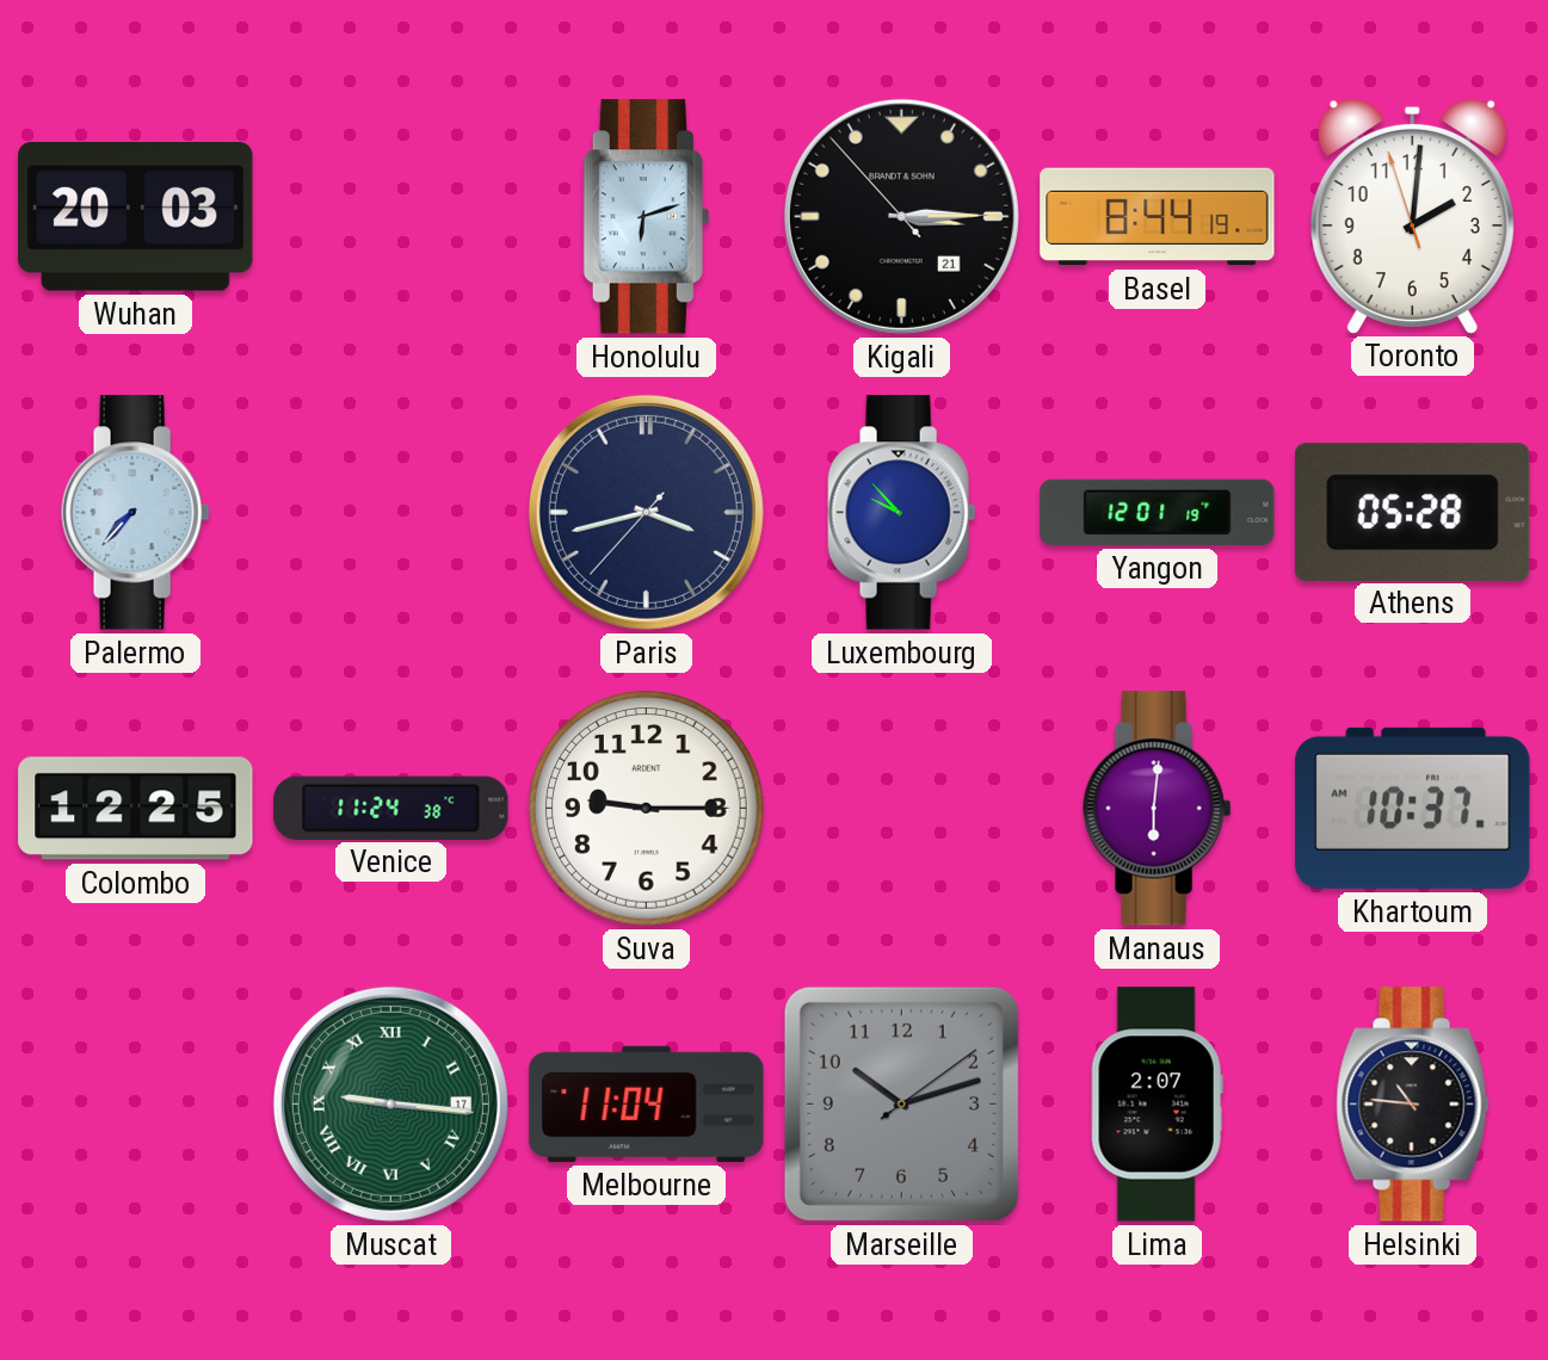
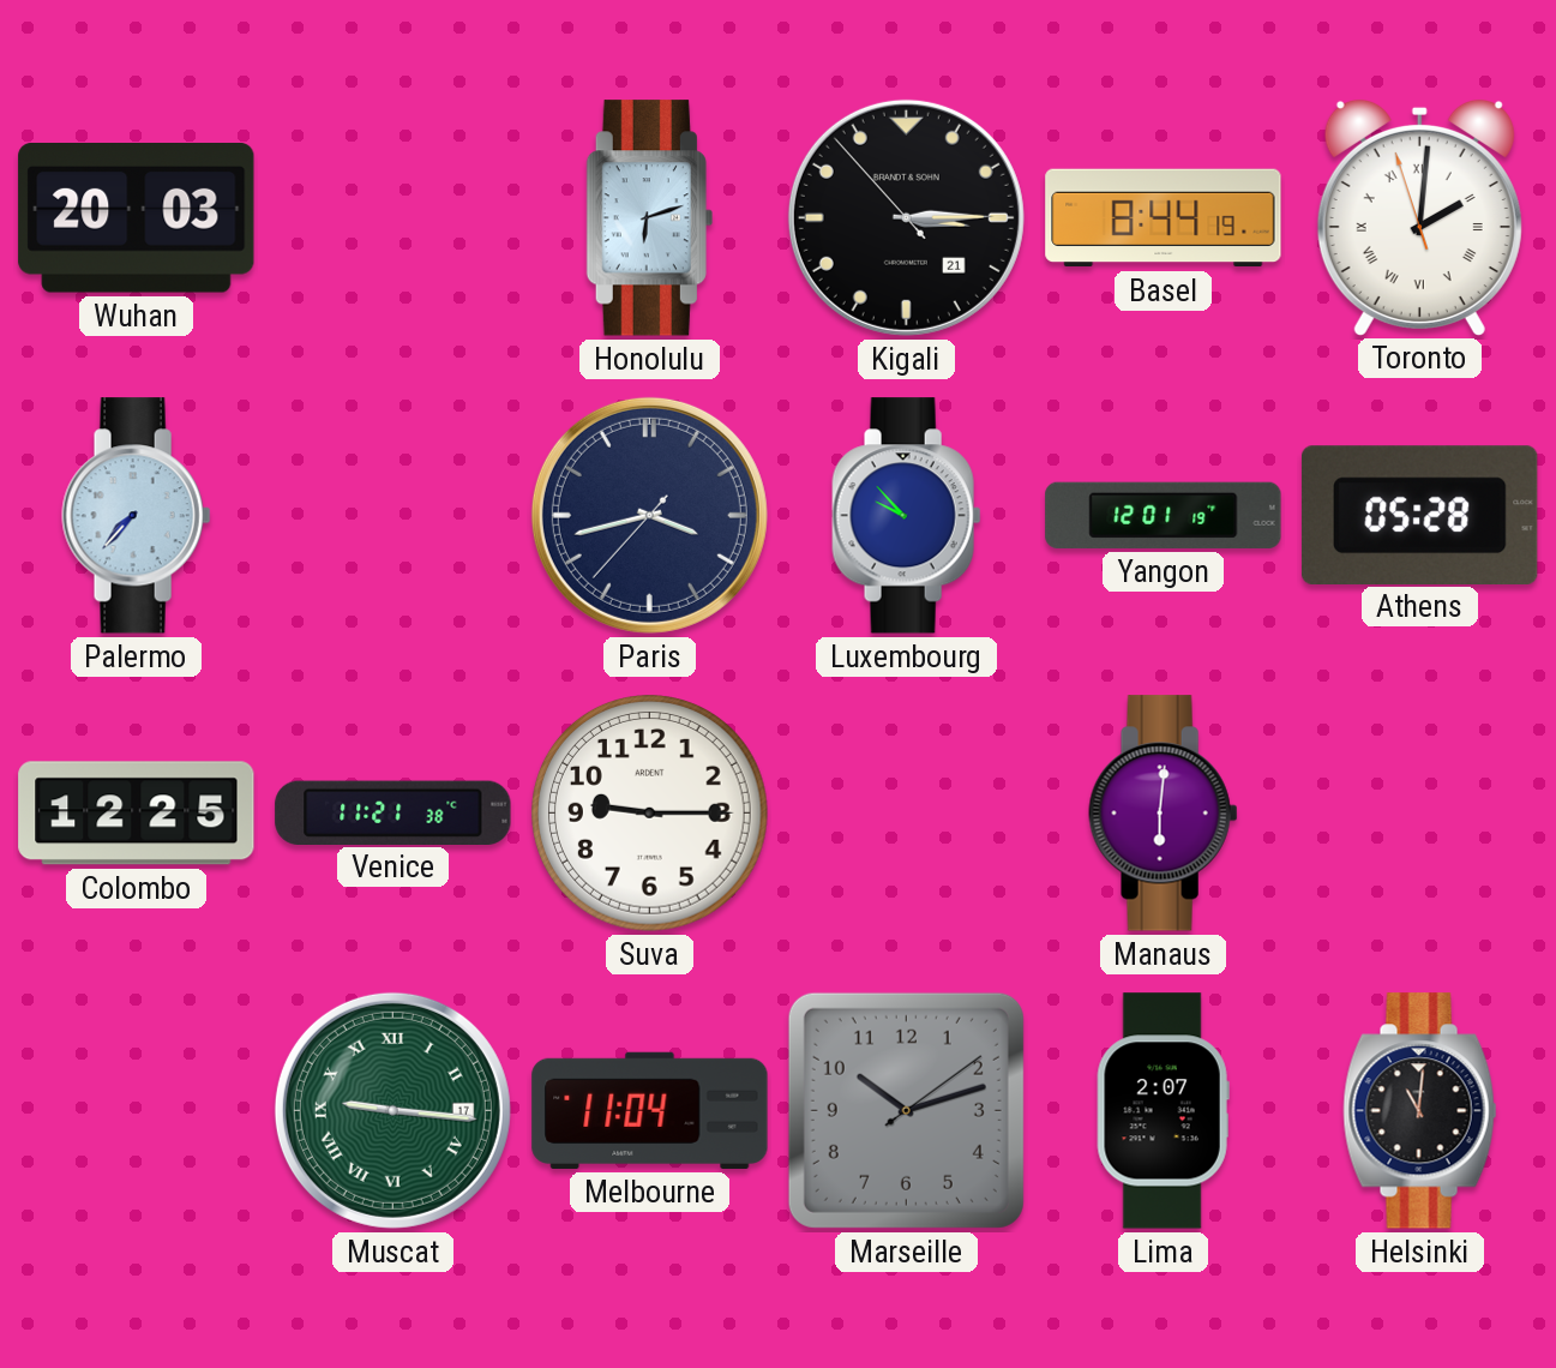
Toronto numerals: Arabic -> Roman
Venice: 11:24 -> 11:21
Khartoum: 10:37 -> none
Helsinki: 10:46 -> 11:01
